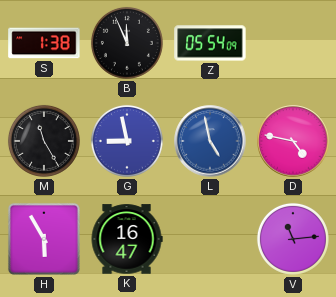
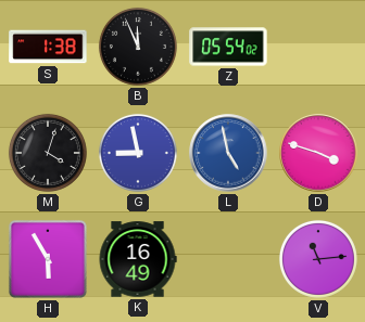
Z: 05:54:09 -> 05:54:02
M: 11:25 -> 4:03
D: 4:47 -> 3:48
K: 16:47 -> 16:49
